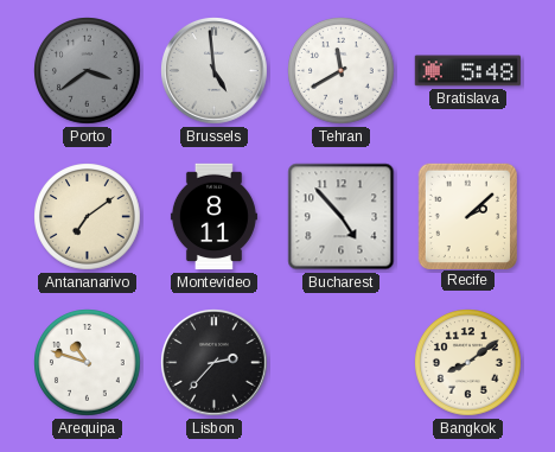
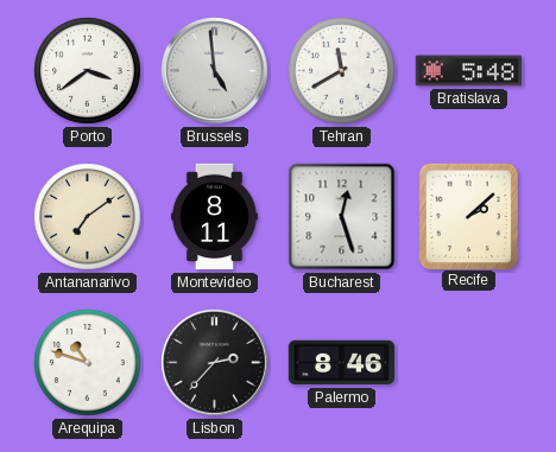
Porto dial: grey -> white
Bucharest: 4:53 -> 12:27
Palermo: none -> 8:46
Bangkok: 8:09 -> none
